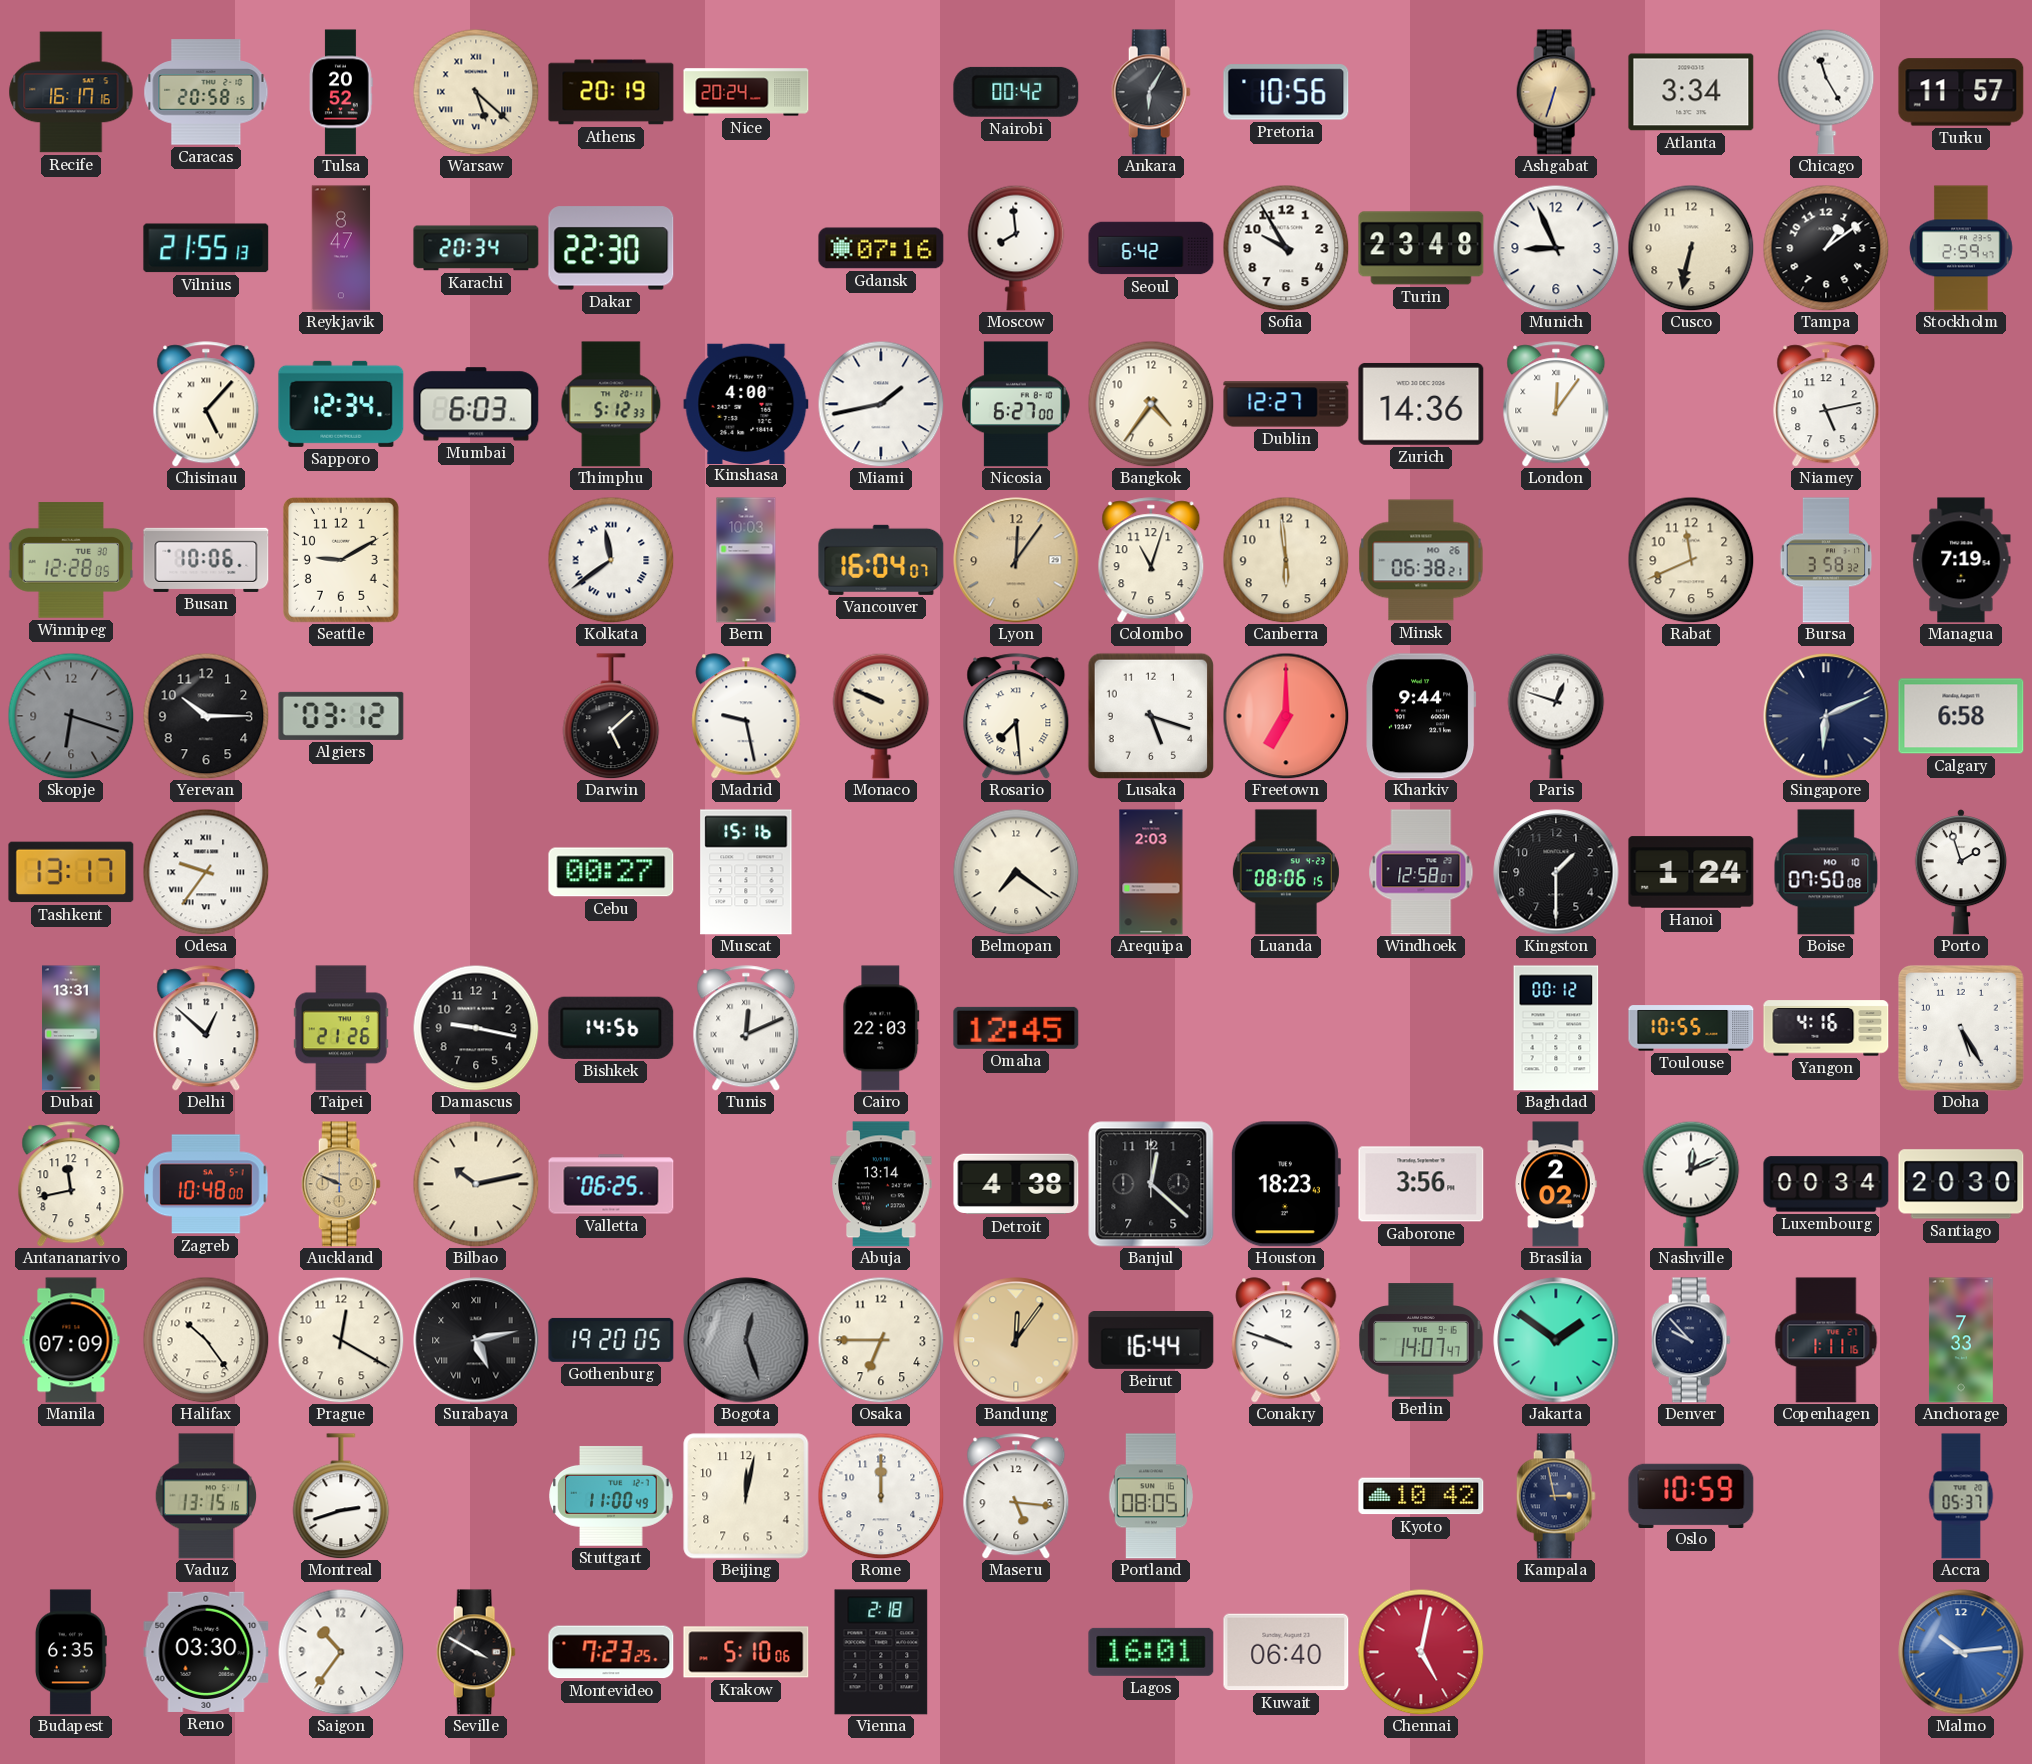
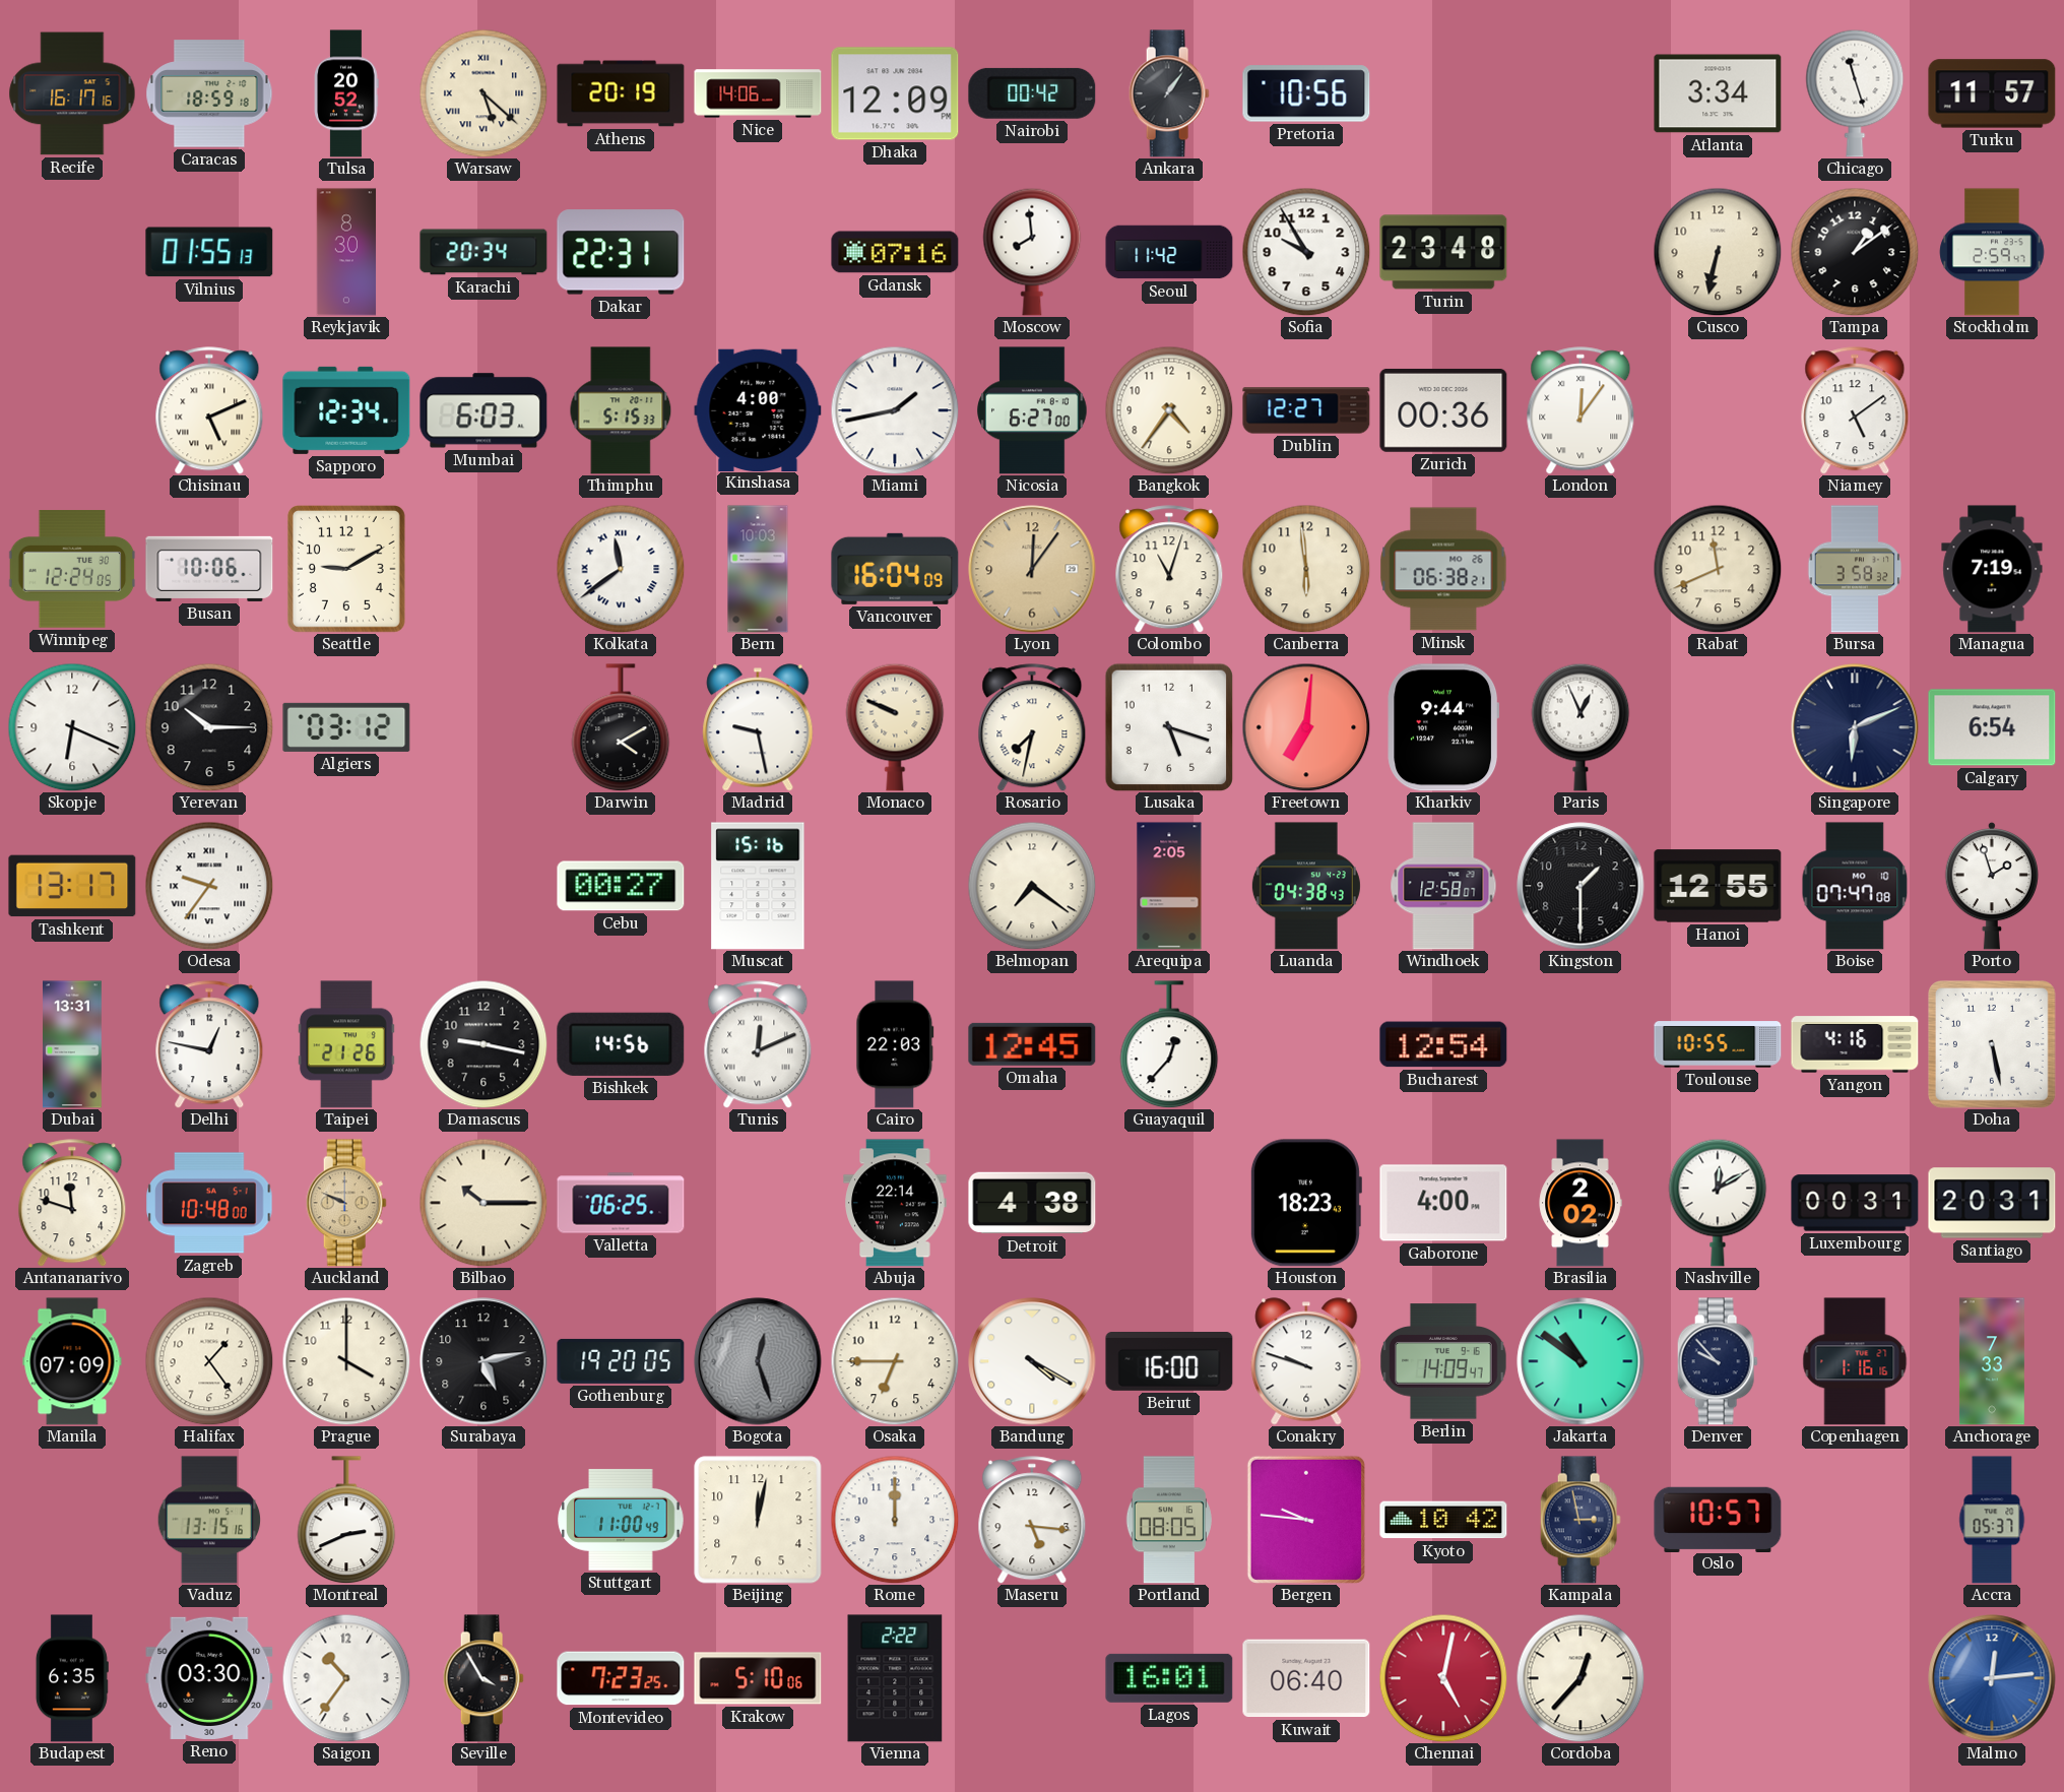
Caracas: 20:58 -> 18:59
Nice: 20:24 -> 14:06
Dhaka: none -> 12:09
Ankara: 6:05 -> 1:06
Ashgabat: 6:33 -> none
Chicago: 11:25 -> 11:27
Vilnius: 21:55 -> 01:55
Reykjavik: 8:47 -> 8:30
Dakar: 22:30 -> 22:31
Seoul: 6:42 -> 11:42
Munich: 8:56 -> none
Chisinau: 5:07 -> 5:11
Thimphu: 5:12 -> 5:15
Zurich: 14:36 -> 00:36
Niamey: 5:13 -> 5:09
Winnipeg: 12:28 -> 12:24
Vancouver: 16:04:07 -> 16:04:09
Skopje: 6:18 -> 6:19
Skopje dial: grey -> white
Darwin: 5:08 -> 4:10
Rosario: 7:29 -> 7:32
Freetown: 7:00 -> 7:01
Paris: 12:48 -> 12:56
Calgary: 6:58 -> 6:54
Arequipa: 2:03 -> 2:05
Luanda: 08:06 -> 04:38
Hanoi: 1:24 -> 12:55
Boise: 07:50 -> 07:47
Delhi: 12:52 -> 12:47
Guayaquil: none -> 12:37
Bucharest: none -> 12:54
Baghdad: 00:12 -> none
Doha: 5:25 -> 5:28
Antananarivo: 11:43 -> 11:48
Bilbao: 10:13 -> 10:15
Abuja: 13:14 -> 22:14
Banjul: 12:22 -> none
Gaborone: 3:56 -> 4:00
Nashville: 12:11 -> 12:10
Luxembourg: 00:34 -> 00:31
Santiago: 20:30 -> 20:31
Halifax: 10:24 -> 1:24
Prague: 12:20 -> 4:00
Surabaya numerals: Roman -> Arabic
Bandung: 12:06 -> 4:20
Bandung dial: champagne -> white
Beirut: 16:44 -> 16:00
Berlin: 14:07 -> 14:09
Jakarta: 1:51 -> 10:51
Copenhagen: 1:11 -> 1:16
Montreal: 2:42 -> 2:41
Bergen: none -> 9:46
Oslo: 10:59 -> 10:57
Seville: 3:50 -> 3:55
Vienna: 2:18 -> 2:22
Cordoba: none -> 12:37
Malmo: 10:14 -> 12:14
